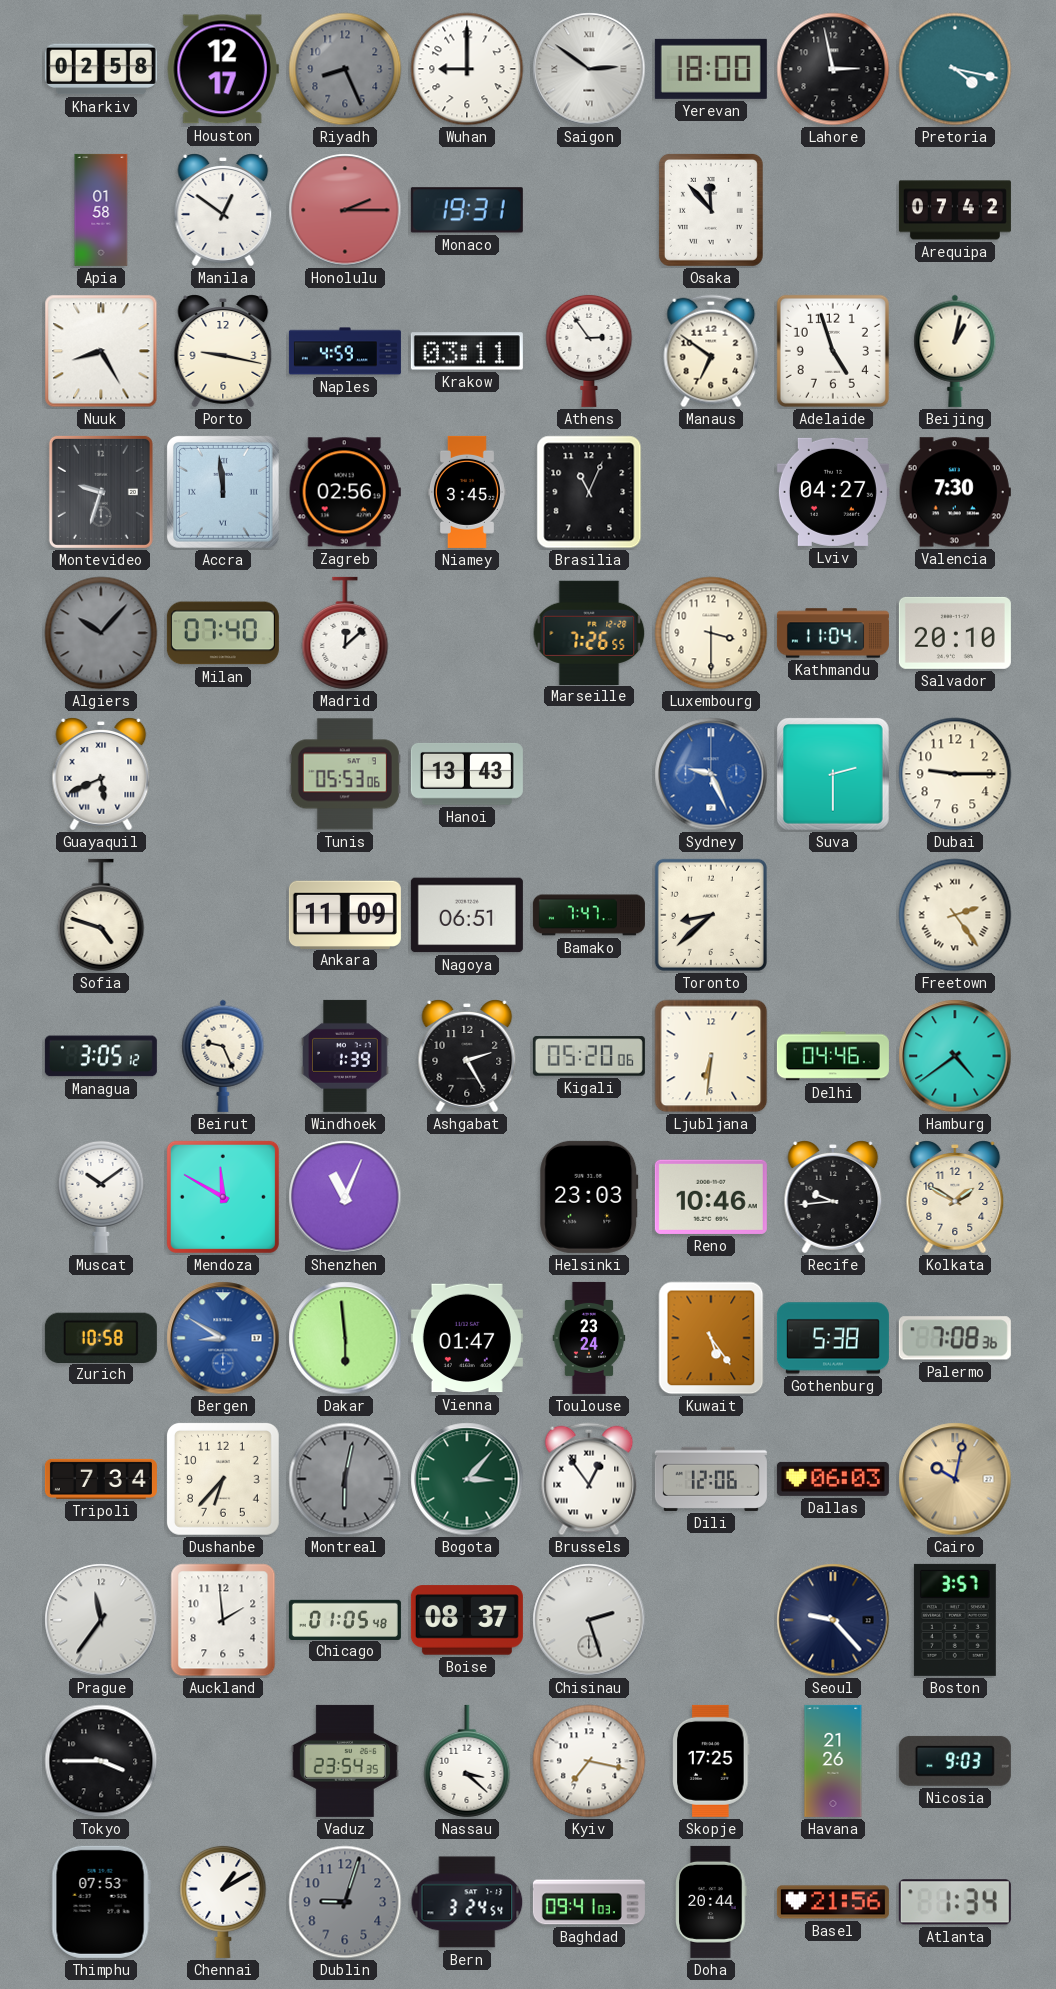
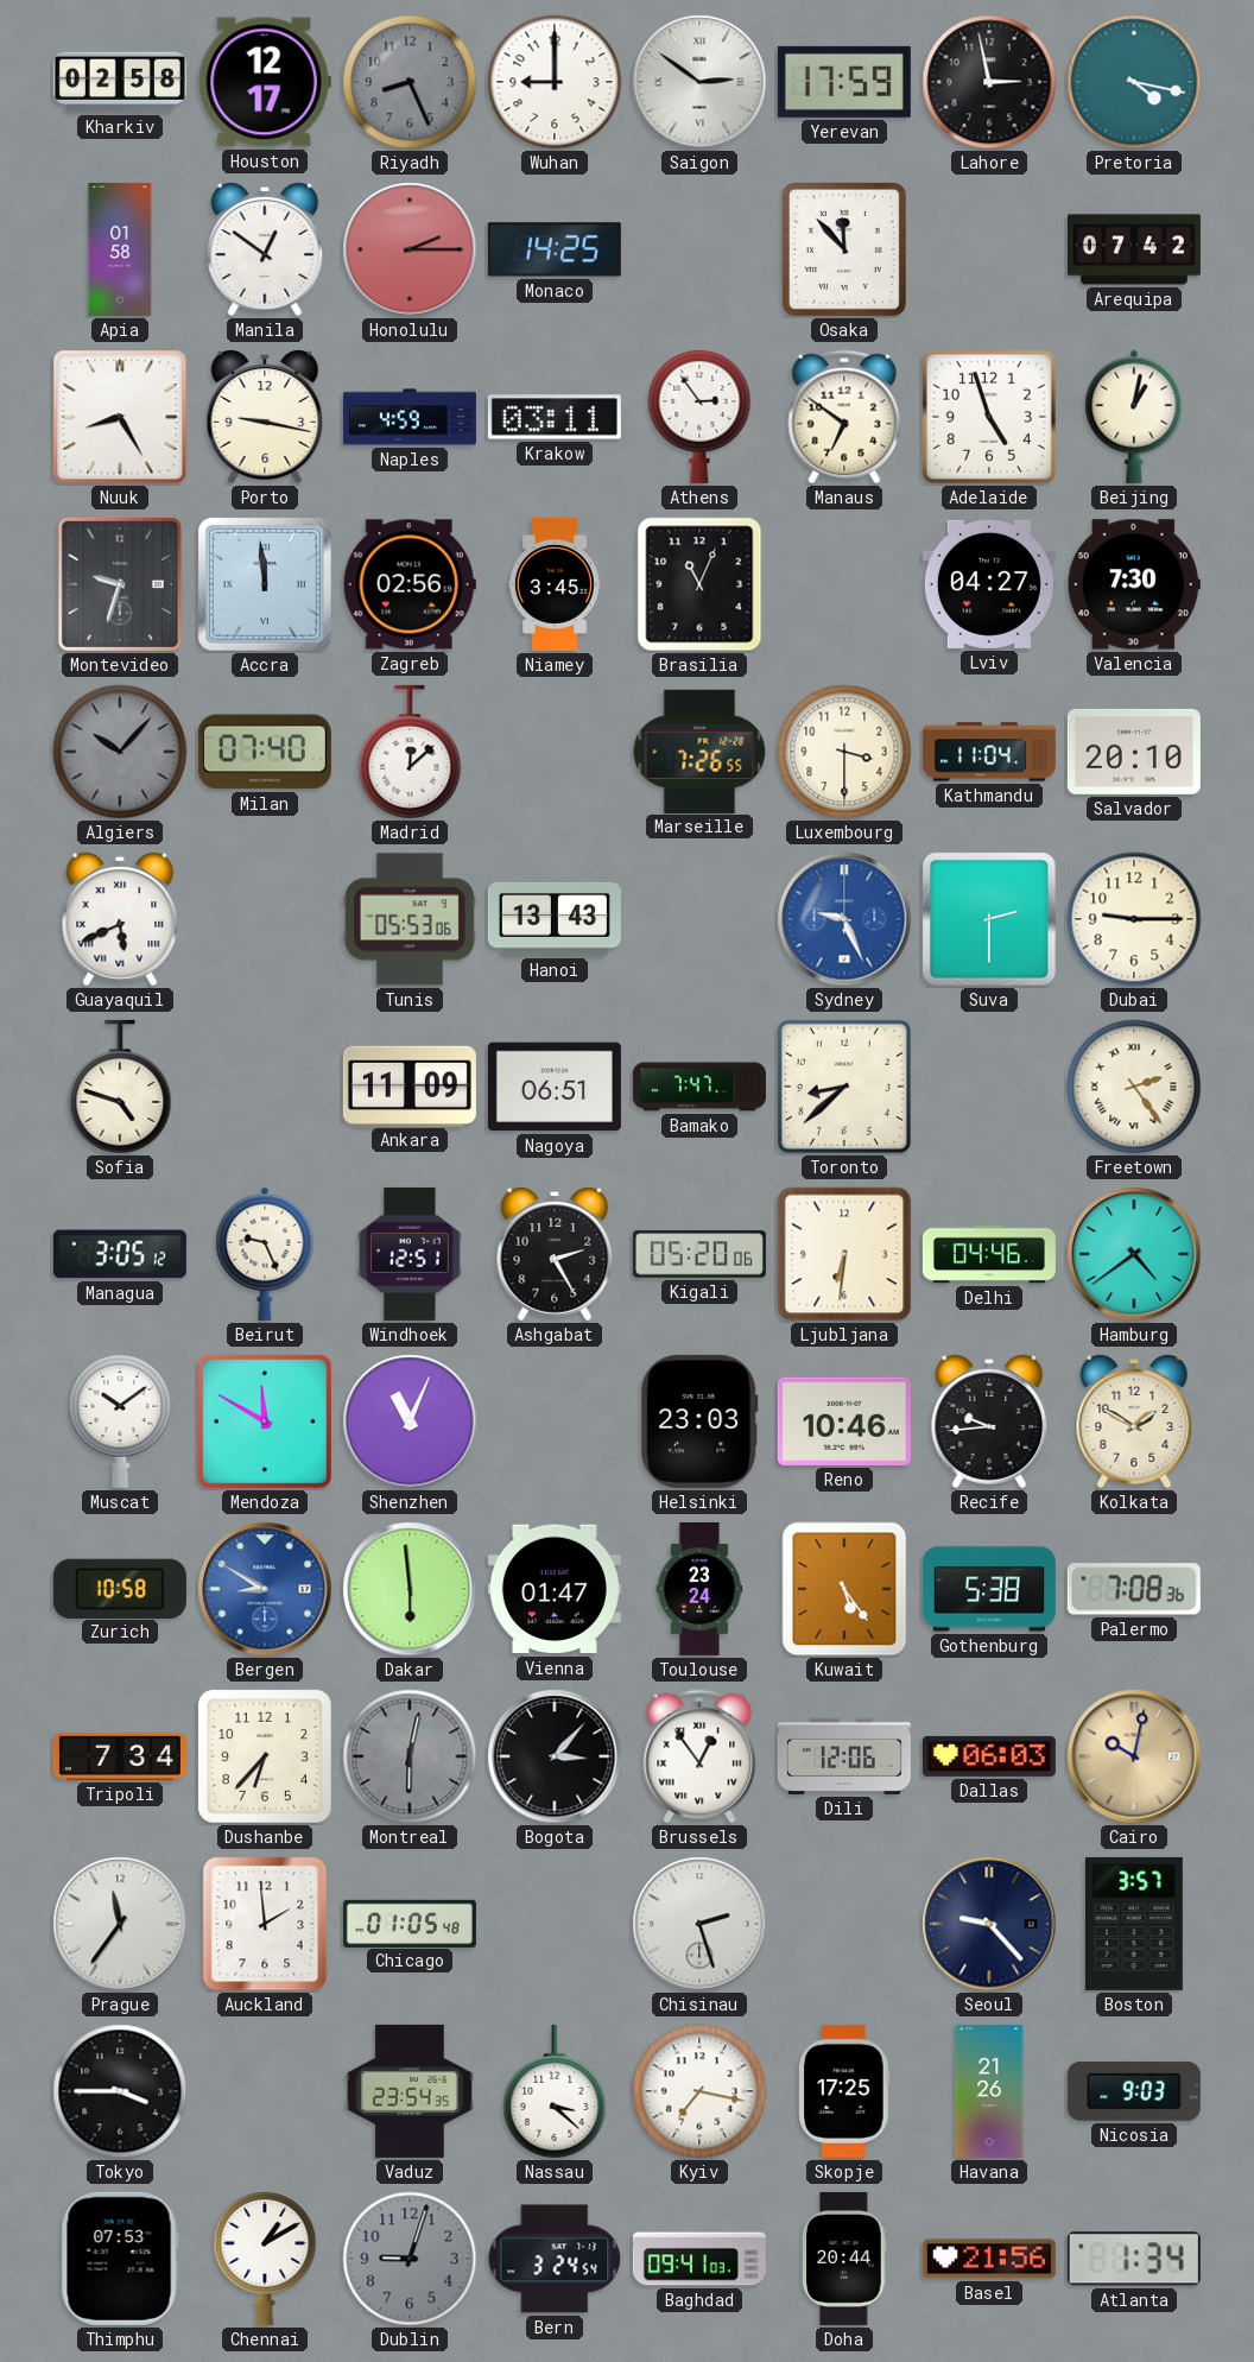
Yerevan: 18:00 -> 17:59
Monaco: 19:31 -> 14:25
Windhoek: 1:39 -> 12:51
Bogota dial: green -> black
Boise: 08:37 -> none
